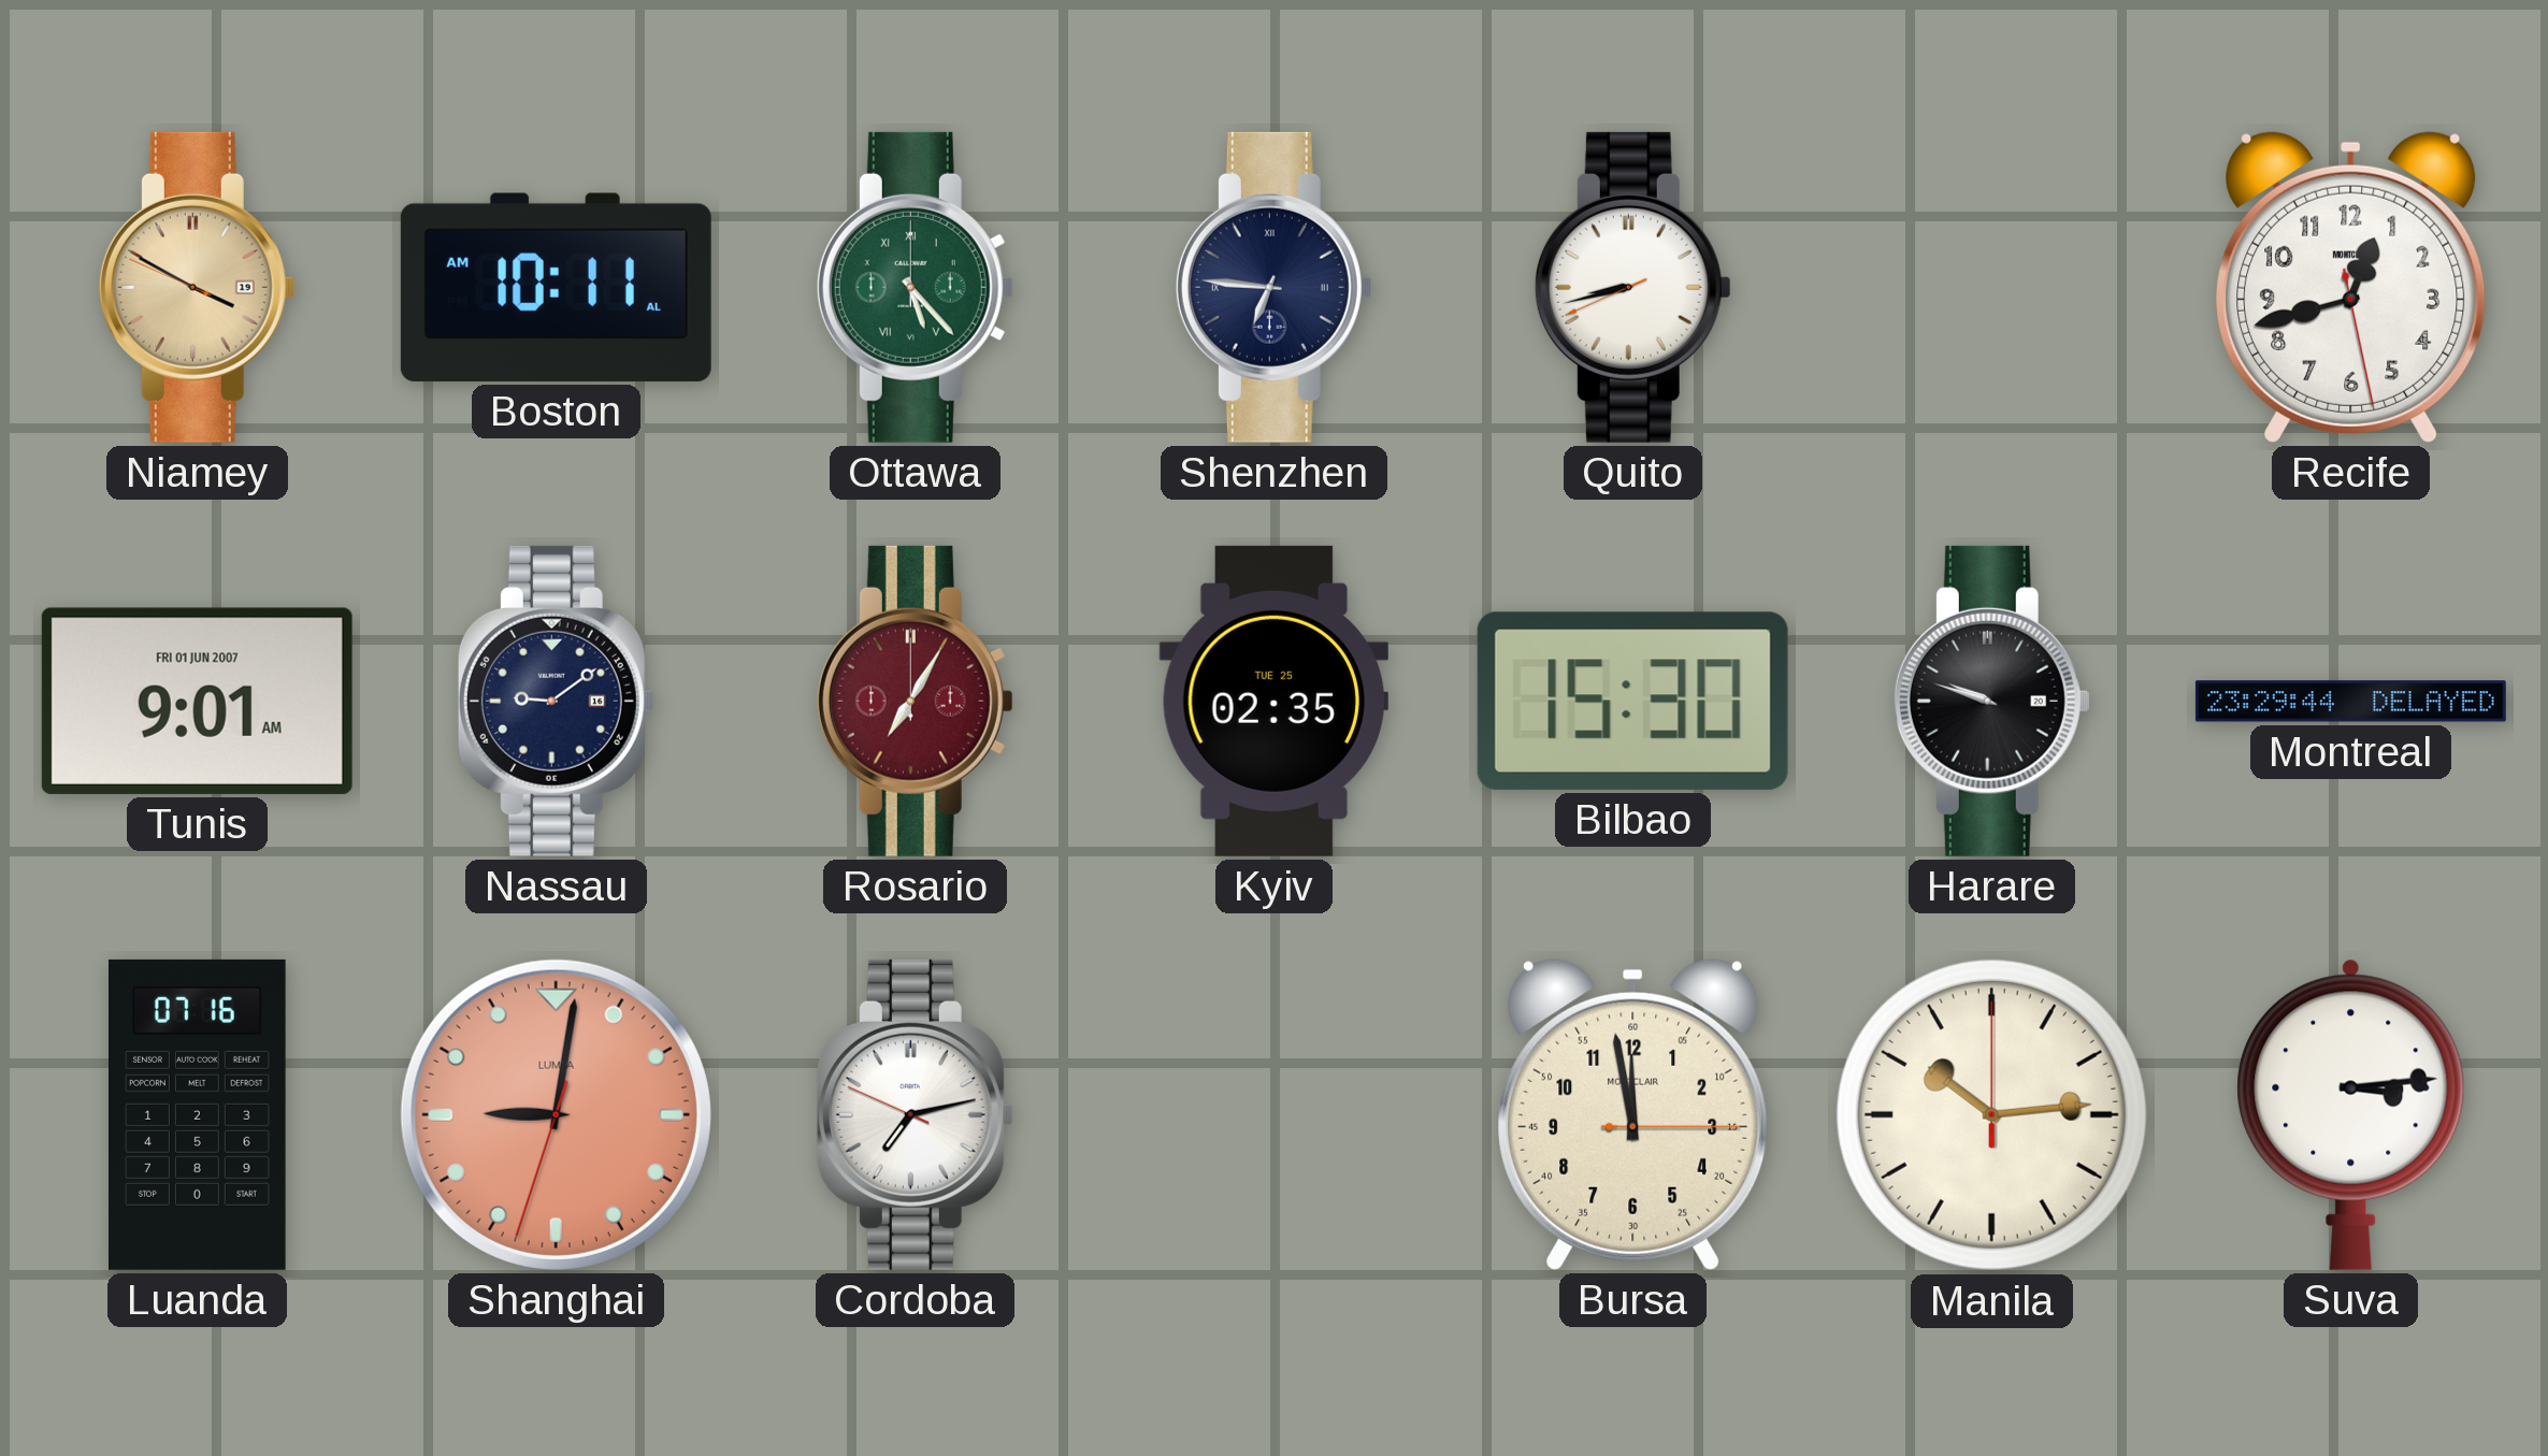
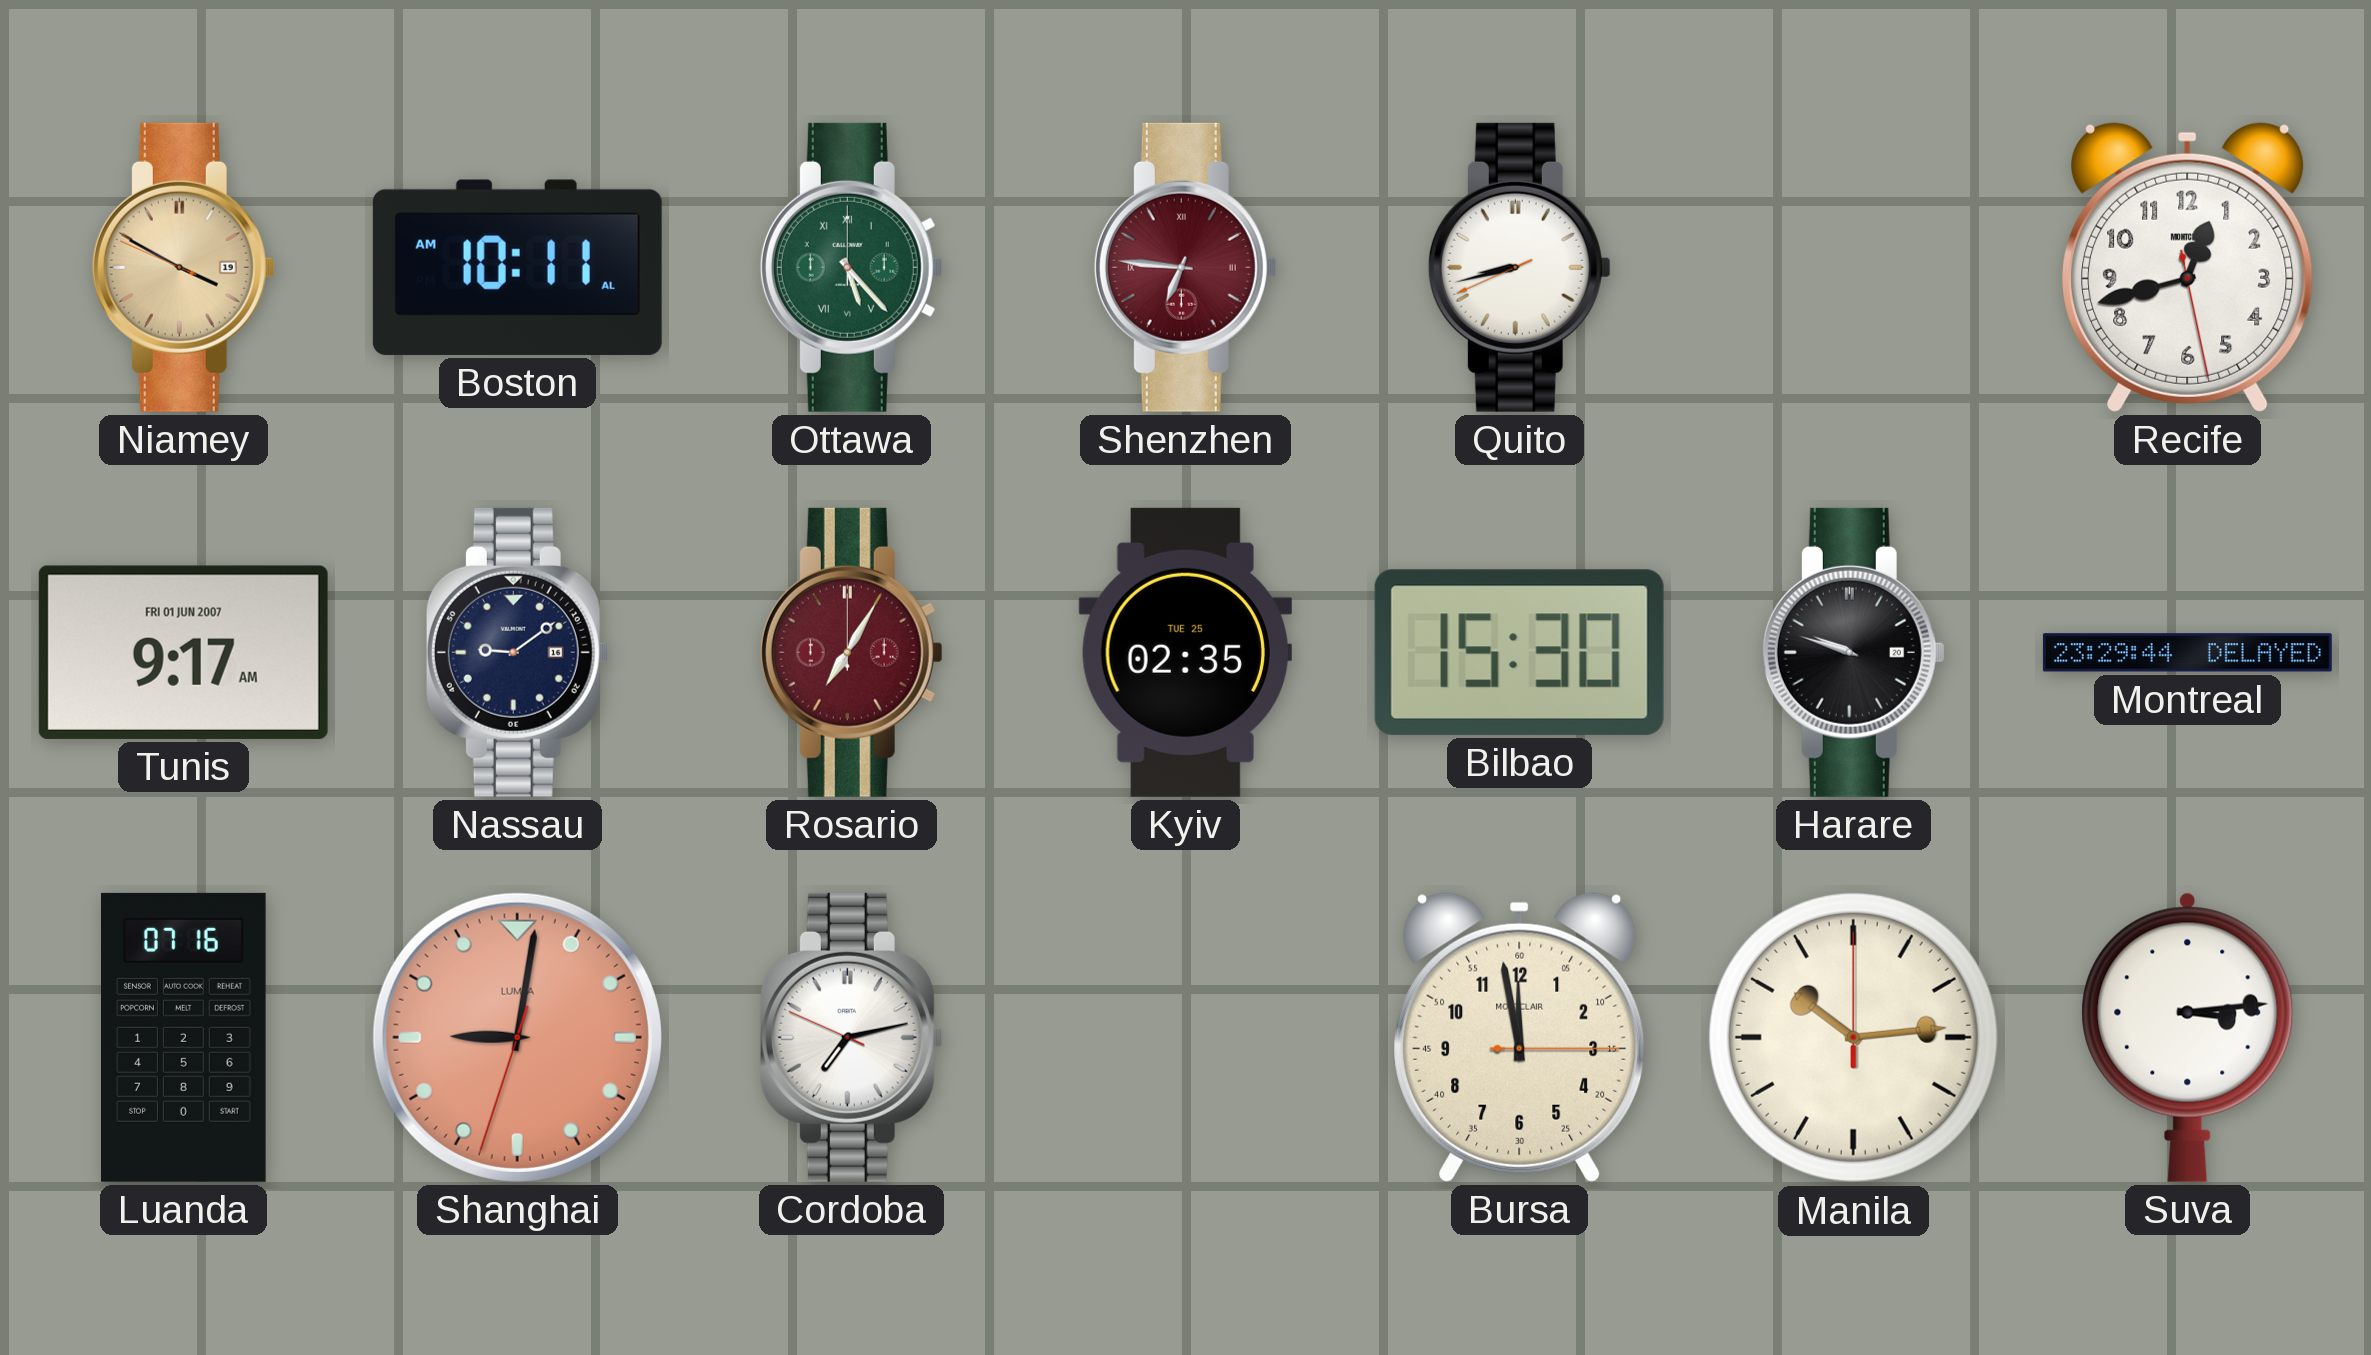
Shenzhen dial: navy -> burgundy
Tunis: 9:01 -> 9:17
